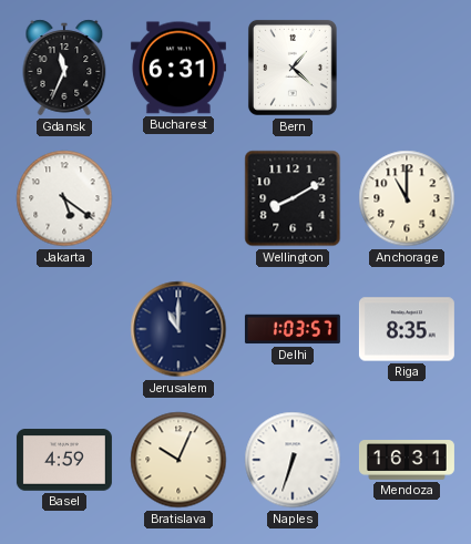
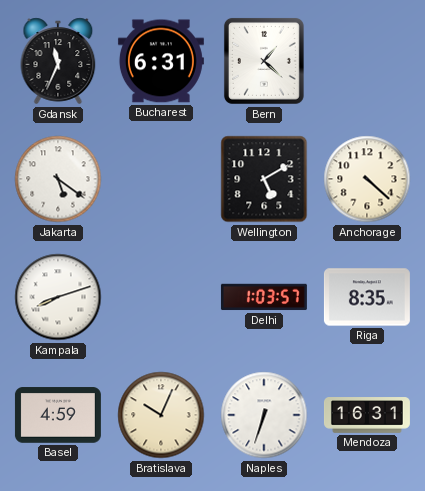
Wellington: 8:10 -> 5:10
Anchorage: 11:00 -> 4:22
Kampala: none -> 8:12
Jerusalem: 11:00 -> none
